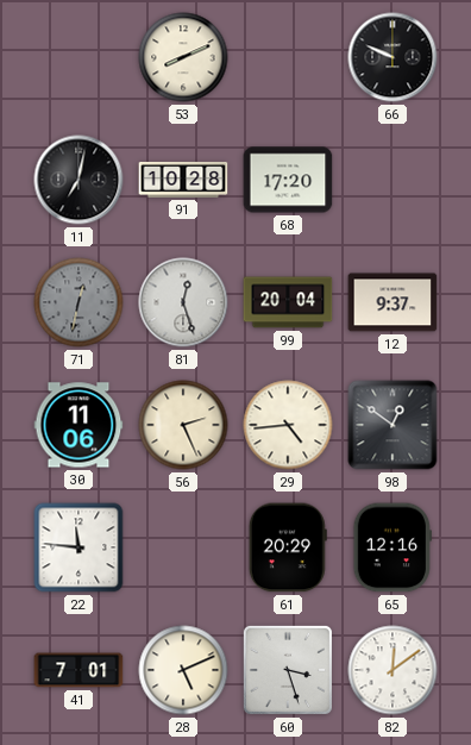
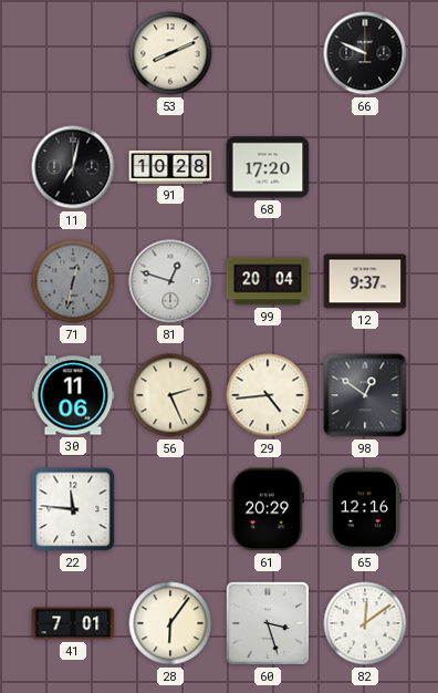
81: 12:27 -> 12:48
28: 5:11 -> 6:06
